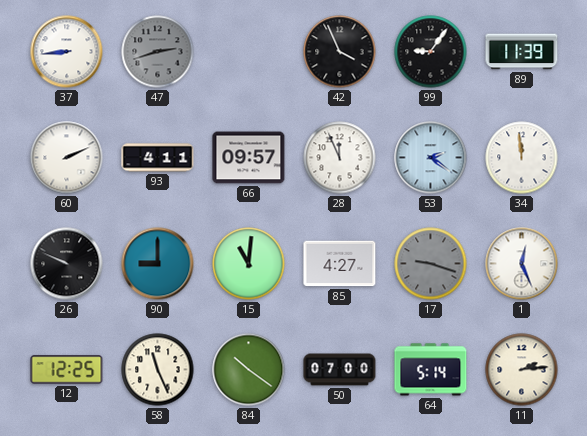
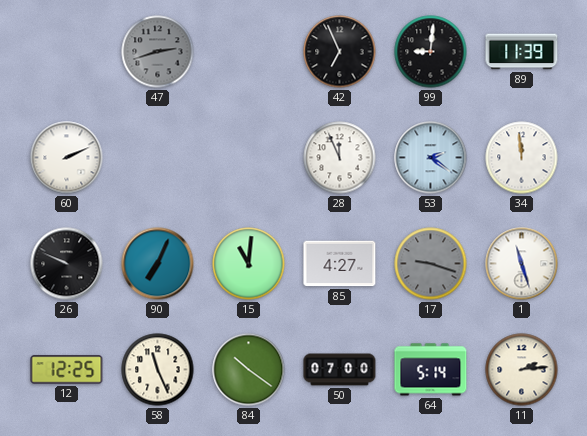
37: 8:44 -> none
42: 3:56 -> 6:56
99: 9:06 -> 9:01
93: 4:11 -> none
66: 09:57 -> none
90: 9:00 -> 7:04
1: 12:26 -> 11:27
